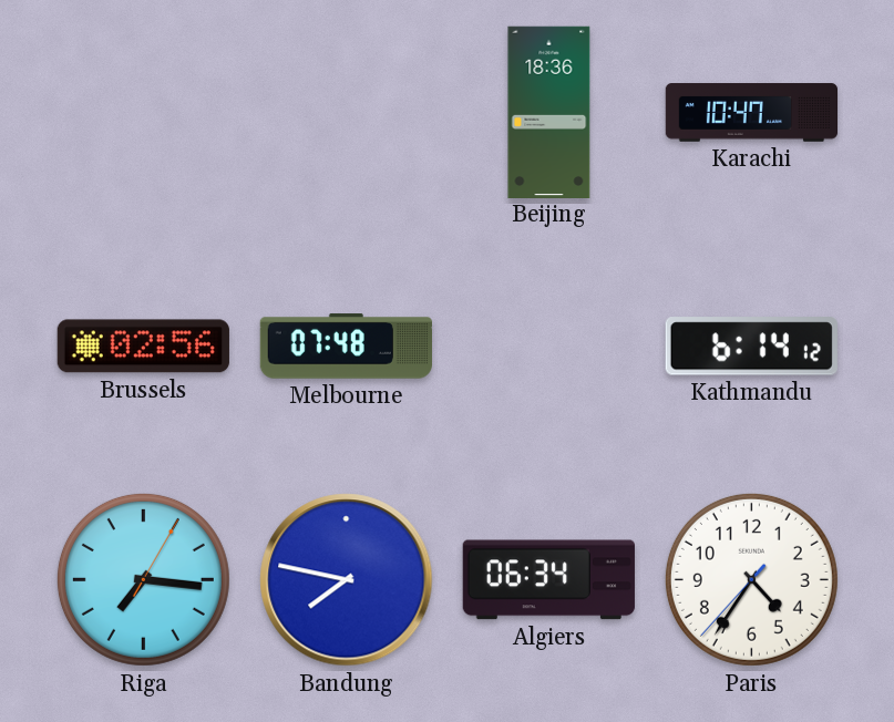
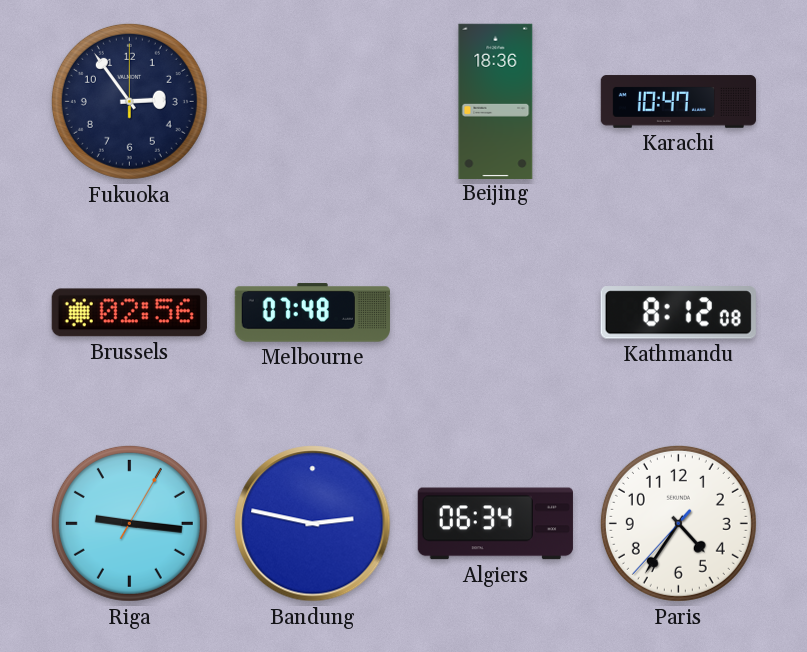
Fukuoka: none -> 2:54
Kathmandu: 6:14 -> 8:12
Riga: 7:16 -> 9:16
Bandung: 7:47 -> 2:47
